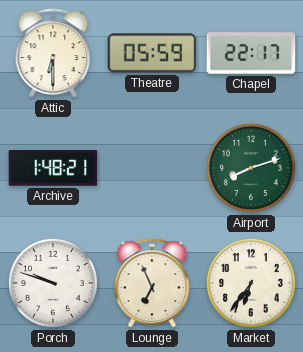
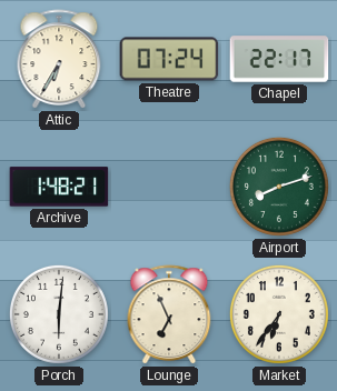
Attic: 6:30 -> 6:35
Theatre: 05:59 -> 07:24
Porch: 9:48 -> 6:01
